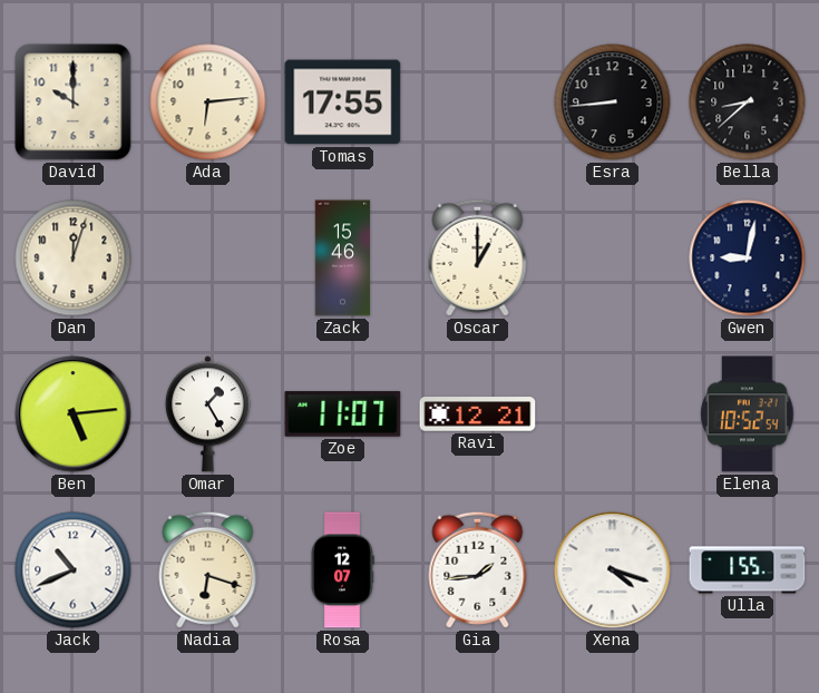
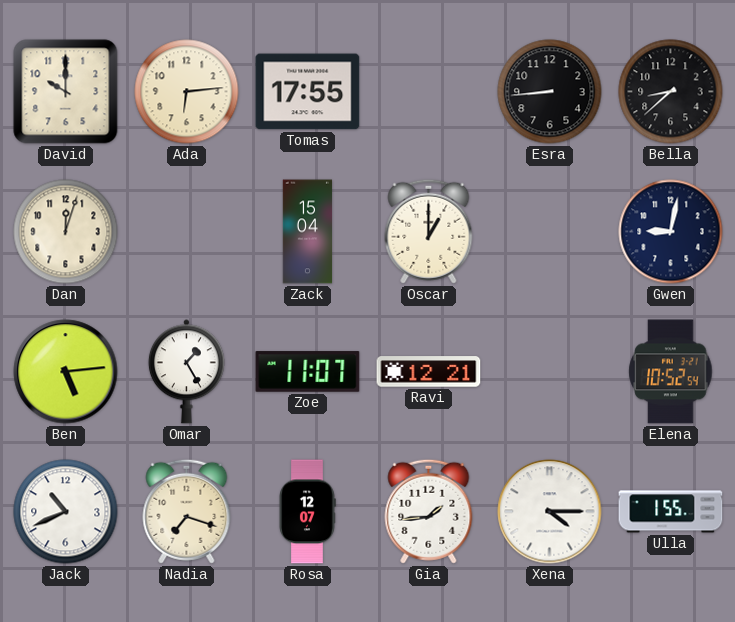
Zack: 15:46 -> 15:04
Nadia: 6:18 -> 7:18
Xena: 4:18 -> 4:15
